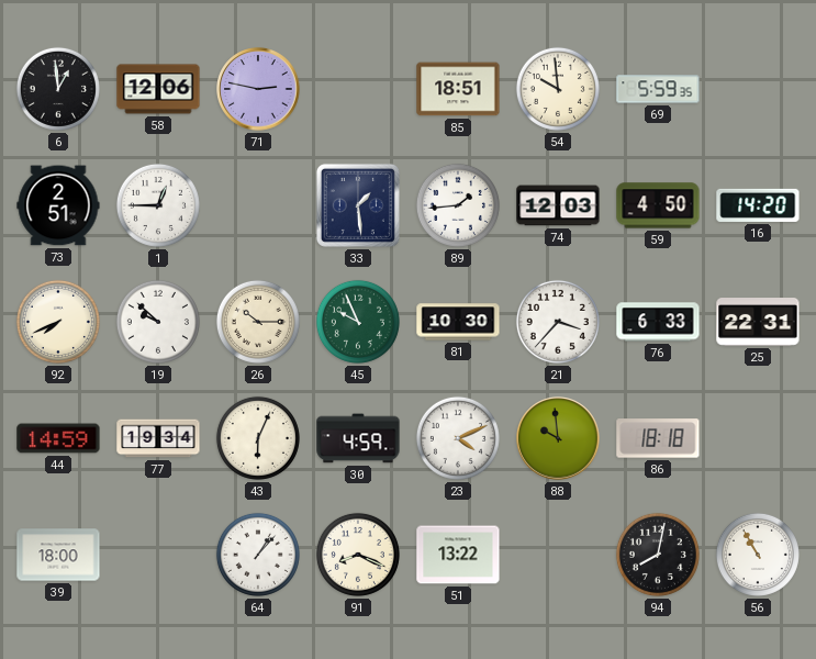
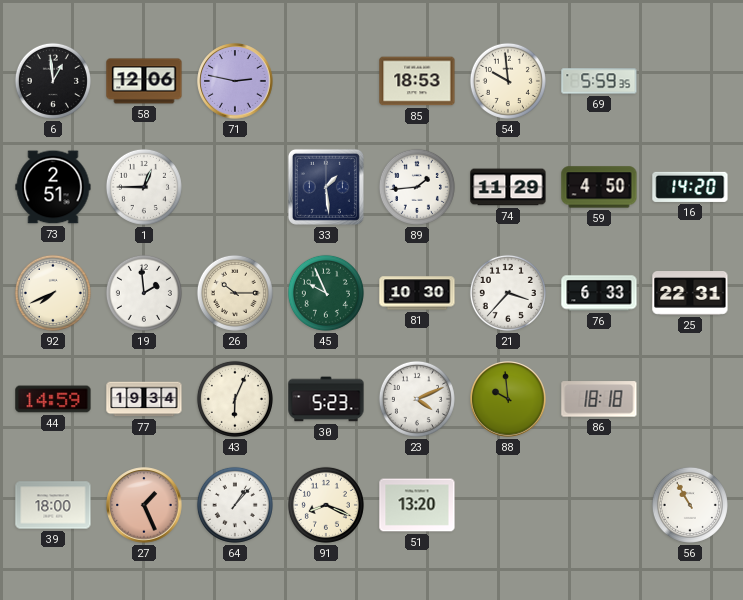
85: 18:51 -> 18:53
74: 12:03 -> 11:29
19: 9:52 -> 1:59
30: 4:59 -> 5:23
27: none -> 1:26
51: 13:22 -> 13:20
94: 8:02 -> none
